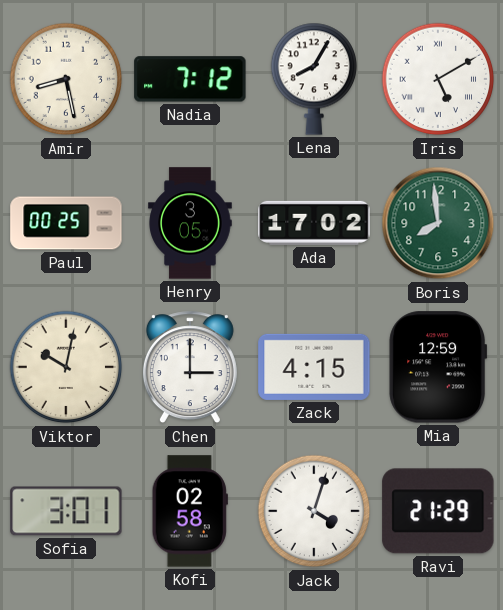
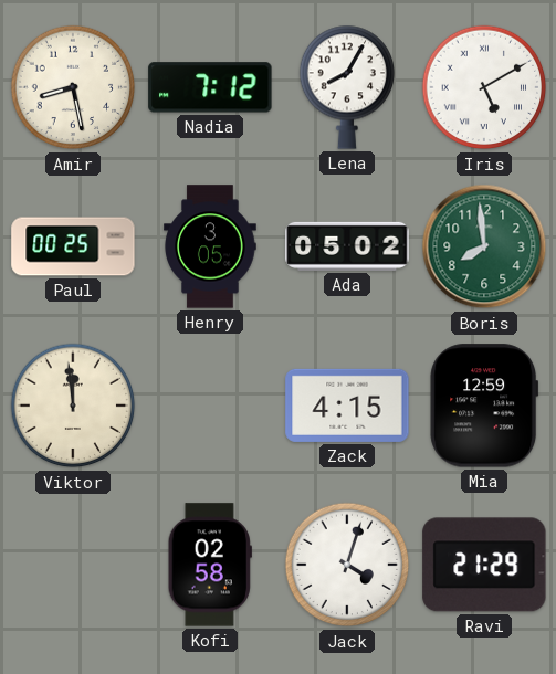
Ada: 17:02 -> 05:02
Viktor: 10:02 -> 11:59
Chen: 3:00 -> none
Sofia: 3:01 -> none
